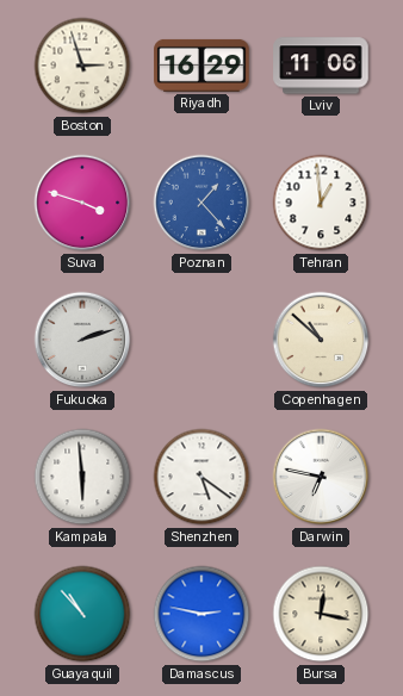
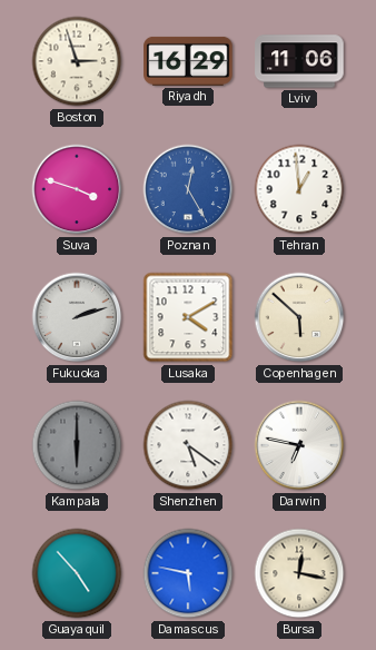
Poznan: 1:23 -> 12:25
Lusaka: none -> 4:10
Copenhagen: 10:52 -> 5:52
Kampala: 5:59 -> 6:00
Kampala dial: white -> grey
Guayaquil: 10:53 -> 4:53
Damascus: 2:47 -> 5:47
